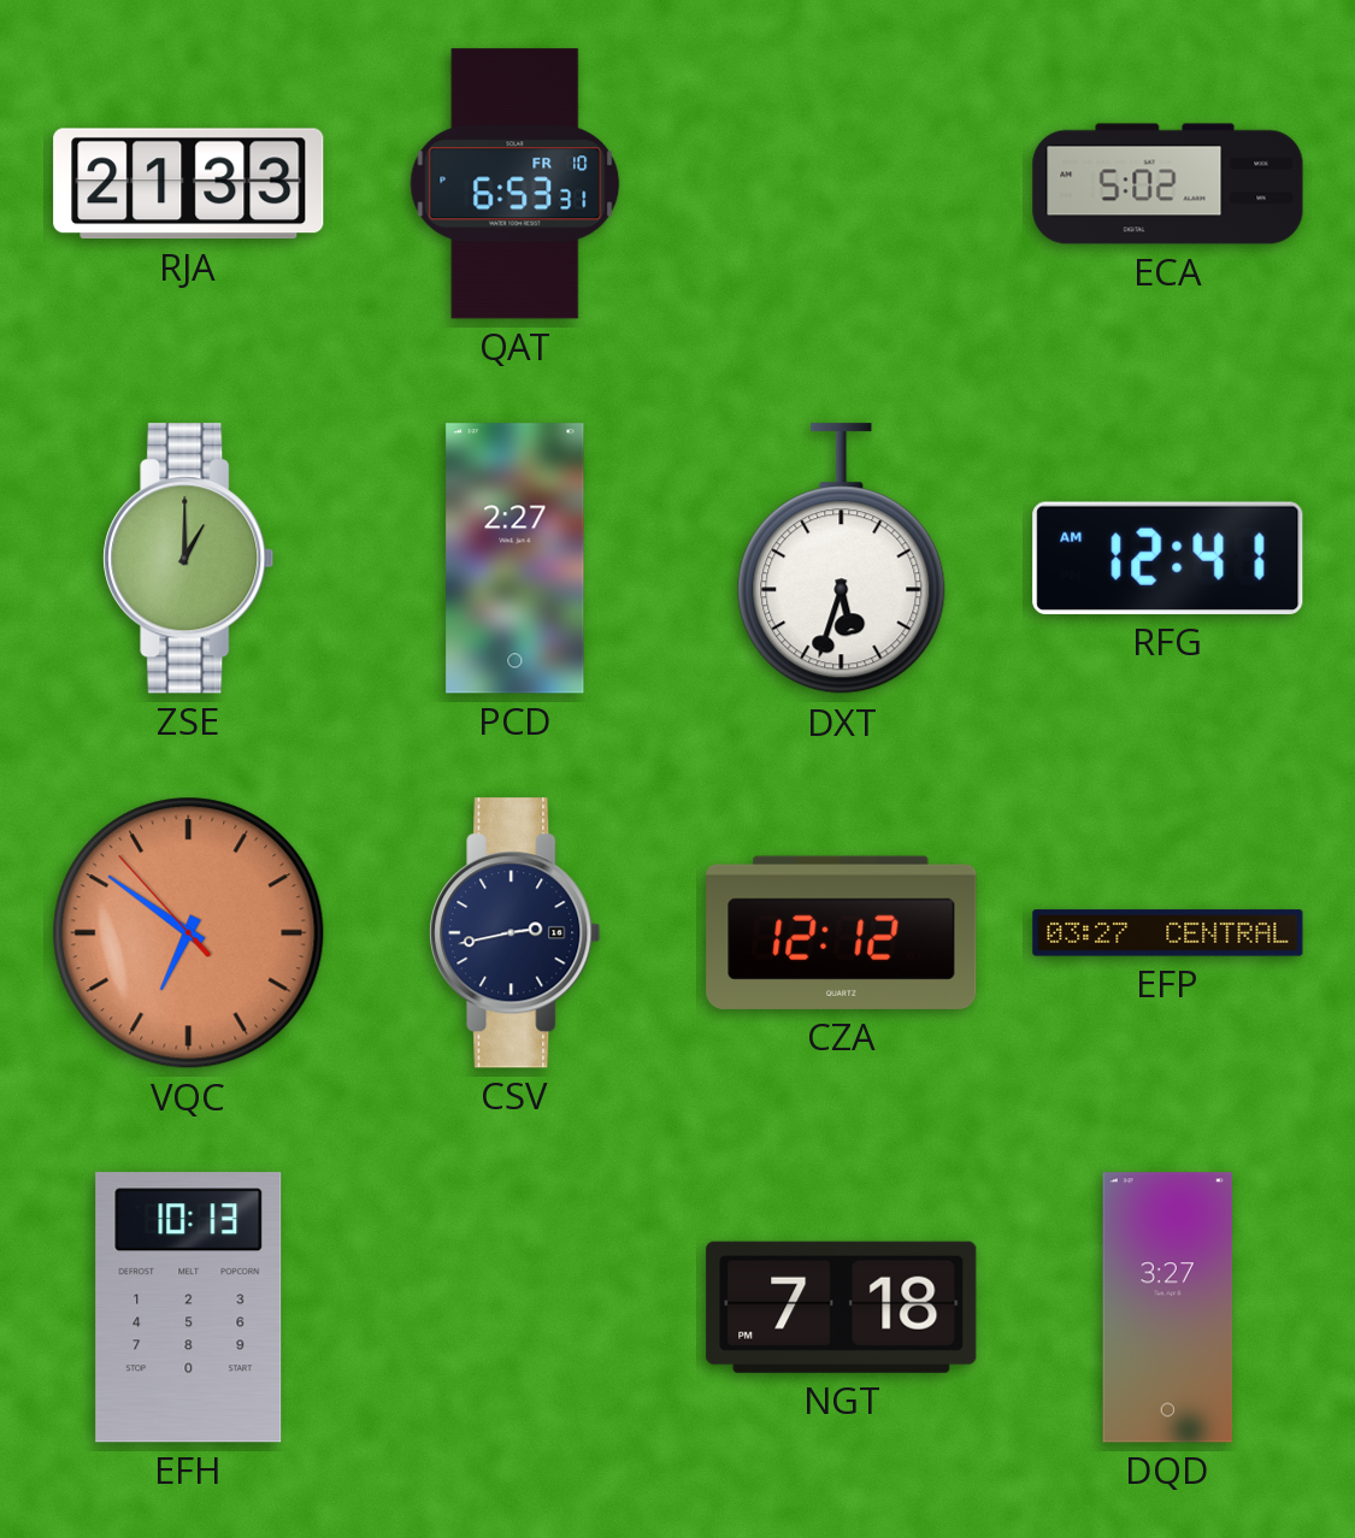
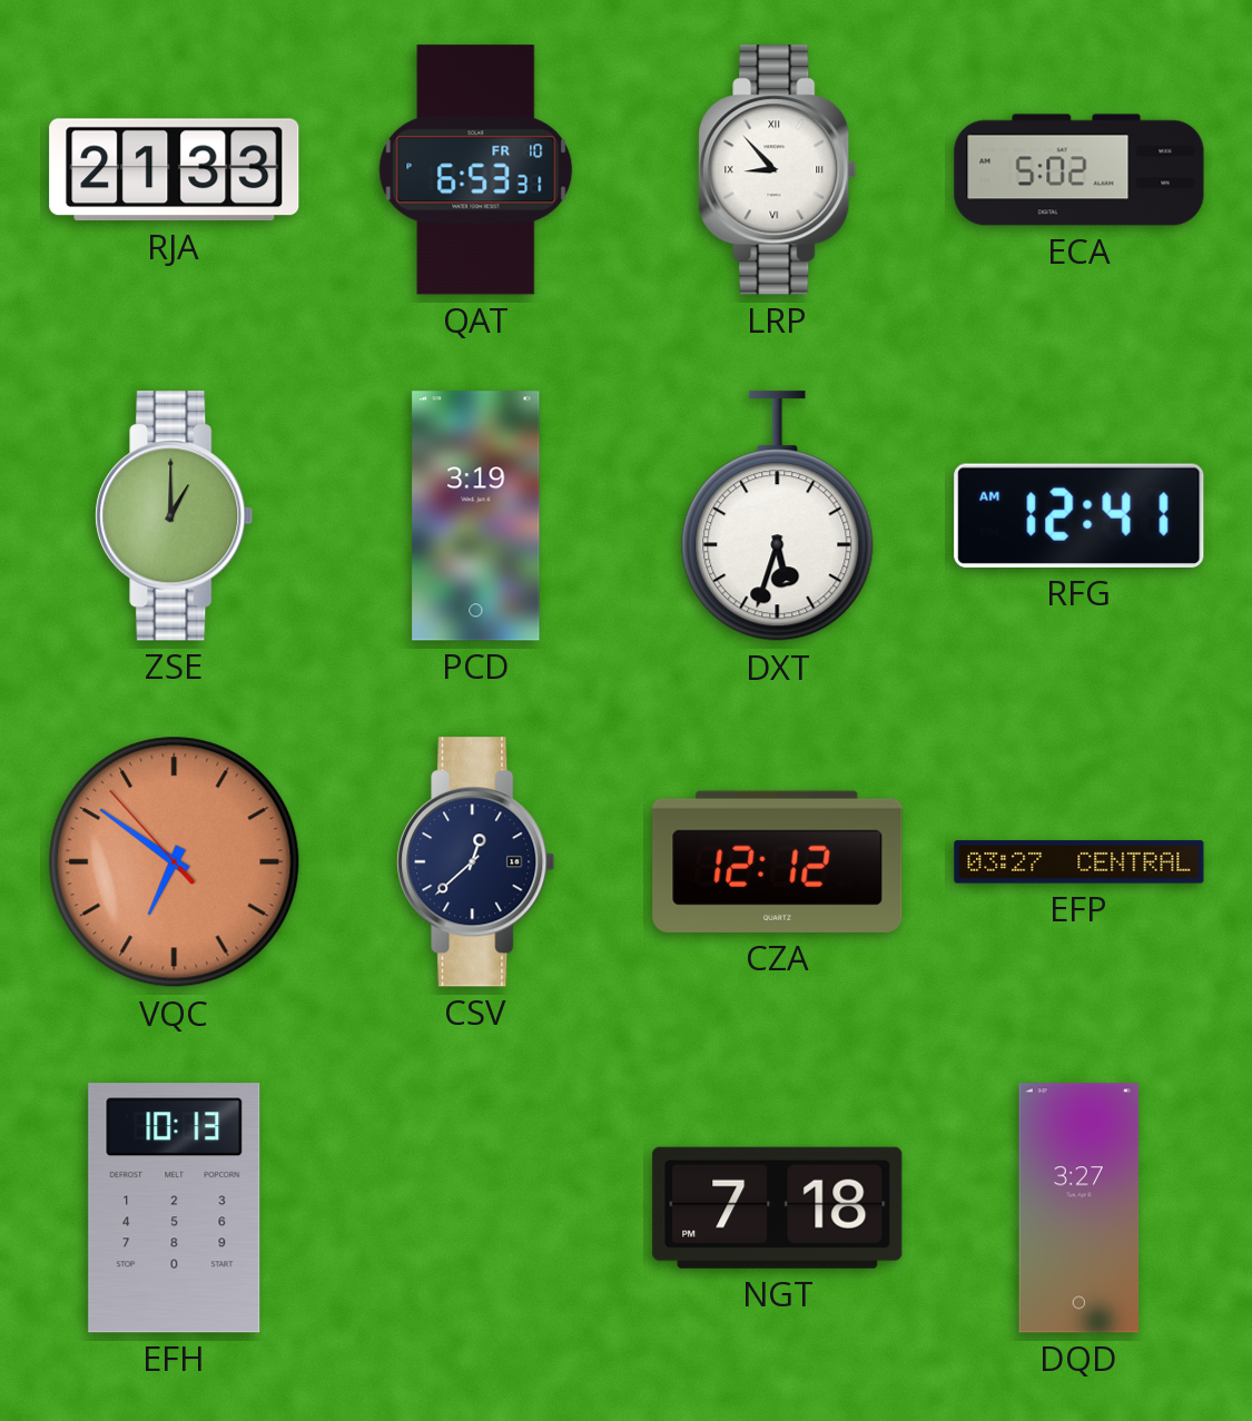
LRP: none -> 8:53
PCD: 2:27 -> 3:19
CSV: 2:43 -> 12:38
